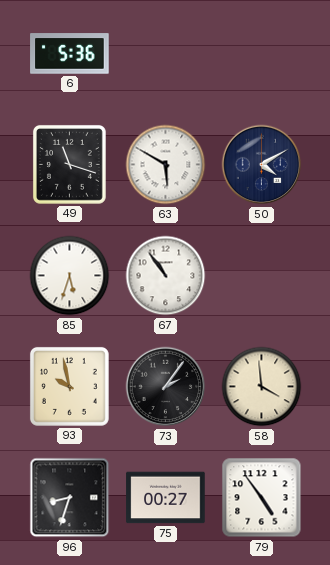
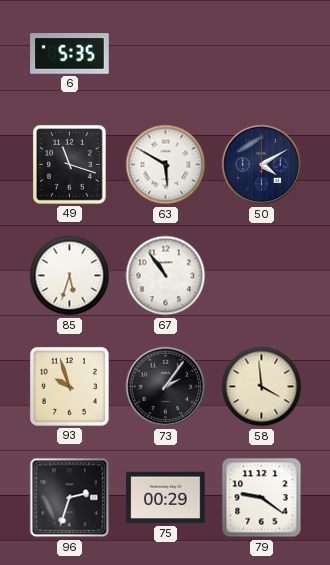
6: 5:36 -> 5:35
93: 9:58 -> 9:57
96: 8:33 -> 2:33
75: 00:27 -> 00:29
79: 4:54 -> 9:21
